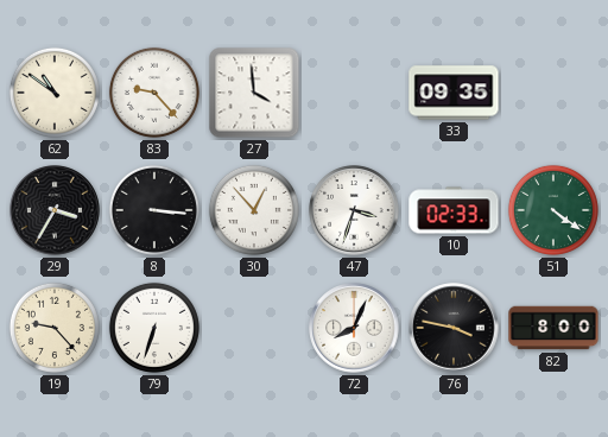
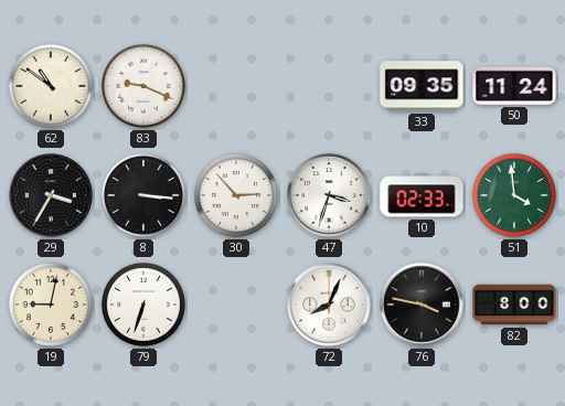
83: 9:23 -> 9:19
27: 3:59 -> none
50: none -> 11:24
30: 12:53 -> 2:53
51: 4:21 -> 3:59
19: 9:23 -> 9:02
